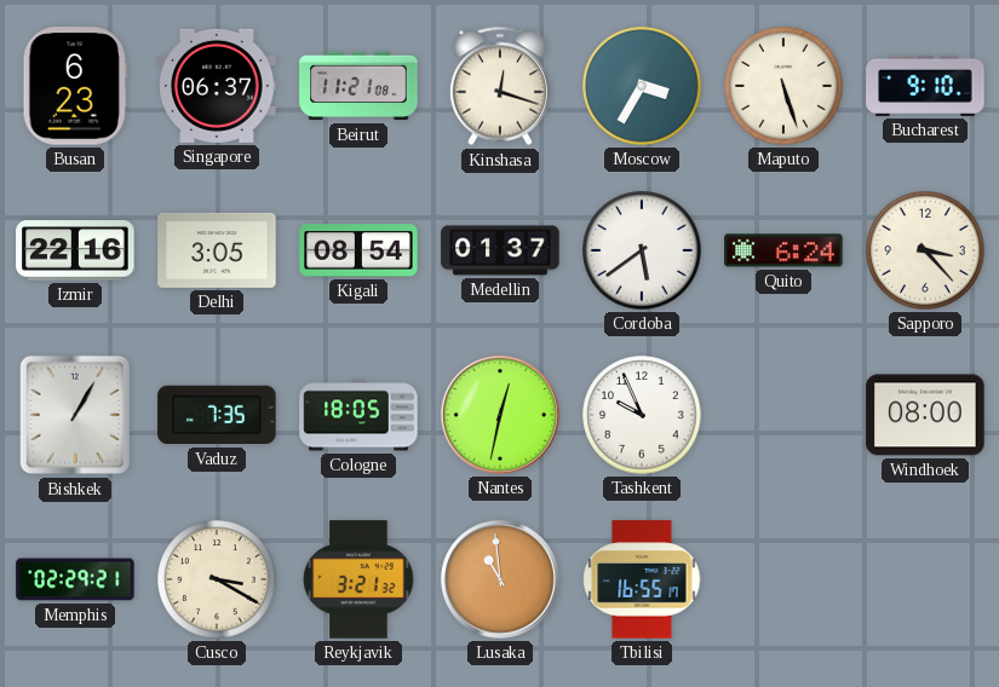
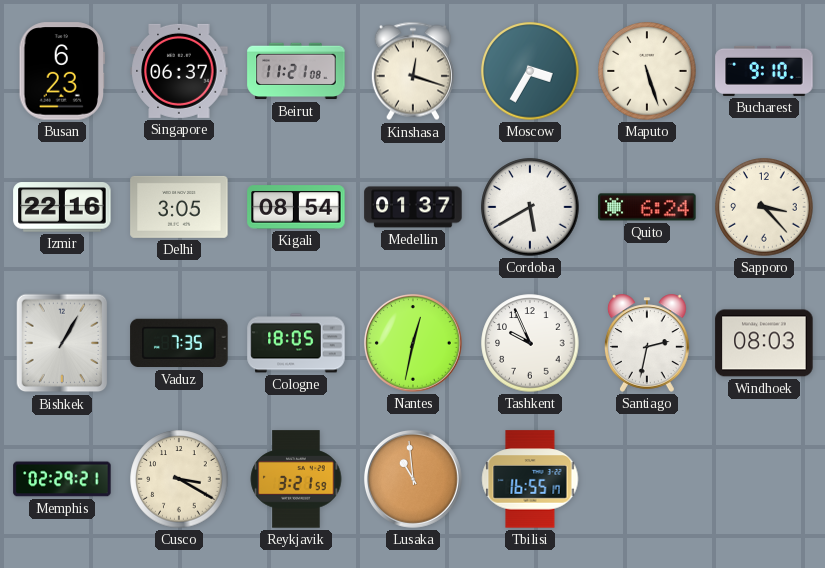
Cordoba: 5:39 -> 5:40
Santiago: none -> 2:32
Windhoek: 08:00 -> 08:03
Reykjavik: 3:21:32 -> 3:21:59
